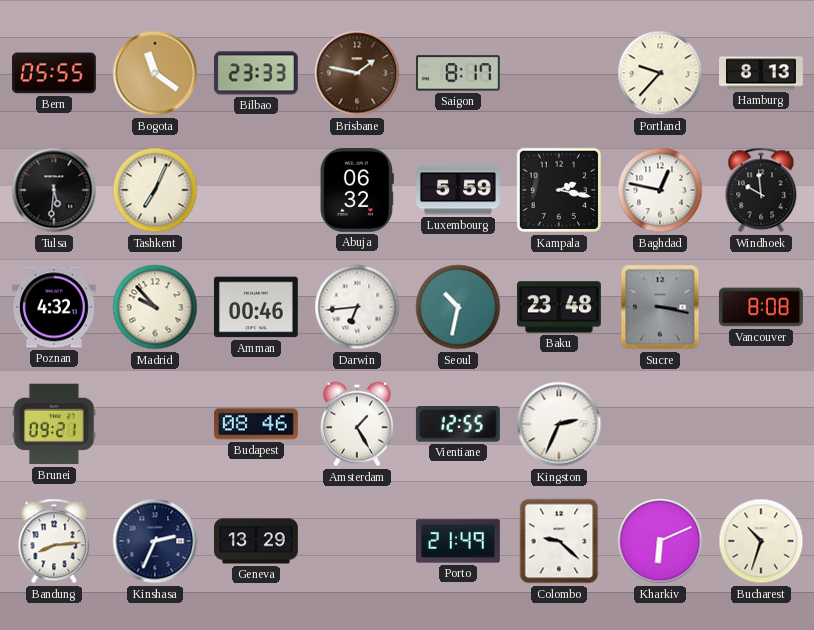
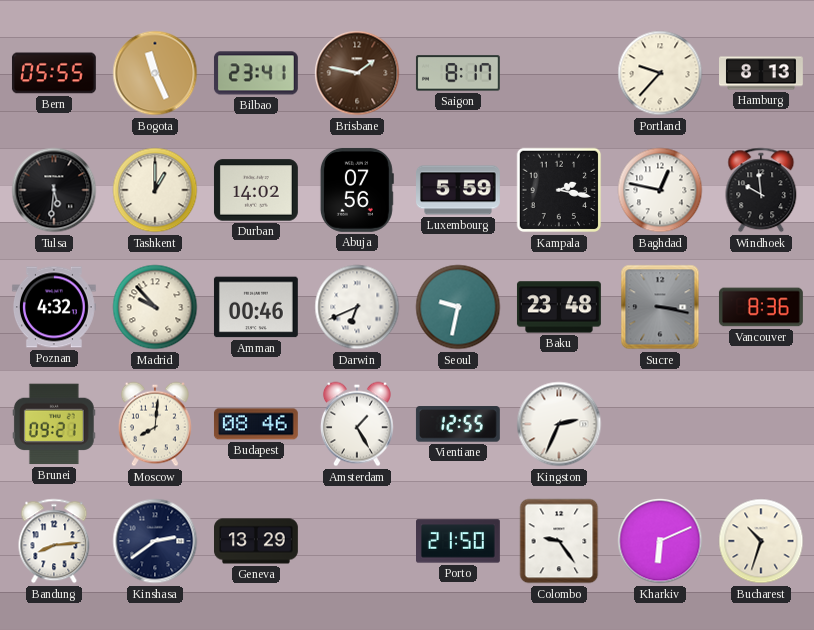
Bogota: 11:21 -> 11:26
Bilbao: 23:33 -> 23:41
Tashkent: 7:04 -> 1:00
Durban: none -> 14:02
Abuja: 06:32 -> 07:56
Darwin: 6:44 -> 6:41
Seoul: 10:32 -> 9:32
Vancouver: 8:08 -> 8:36
Moscow: none -> 8:01
Kinshasa: 2:34 -> 2:39
Porto: 21:49 -> 21:50
Colombo: 9:22 -> 9:24
